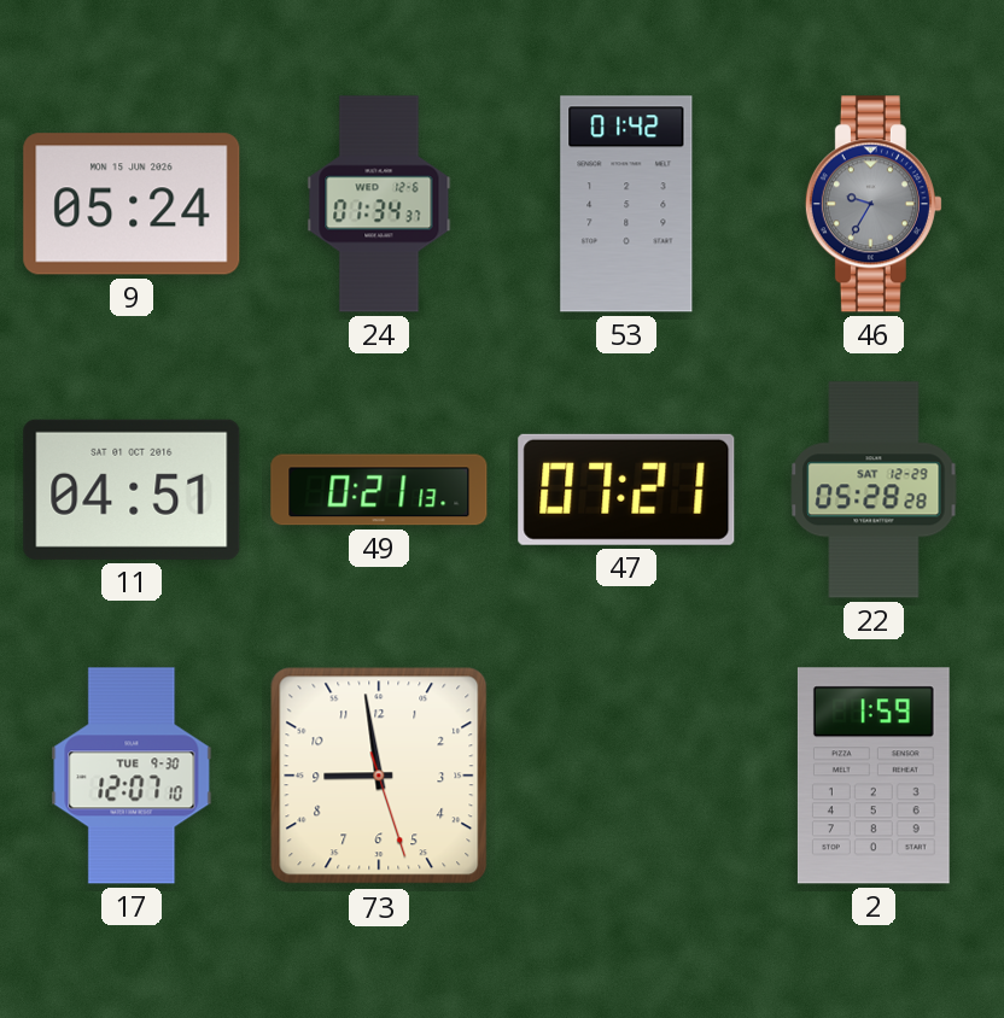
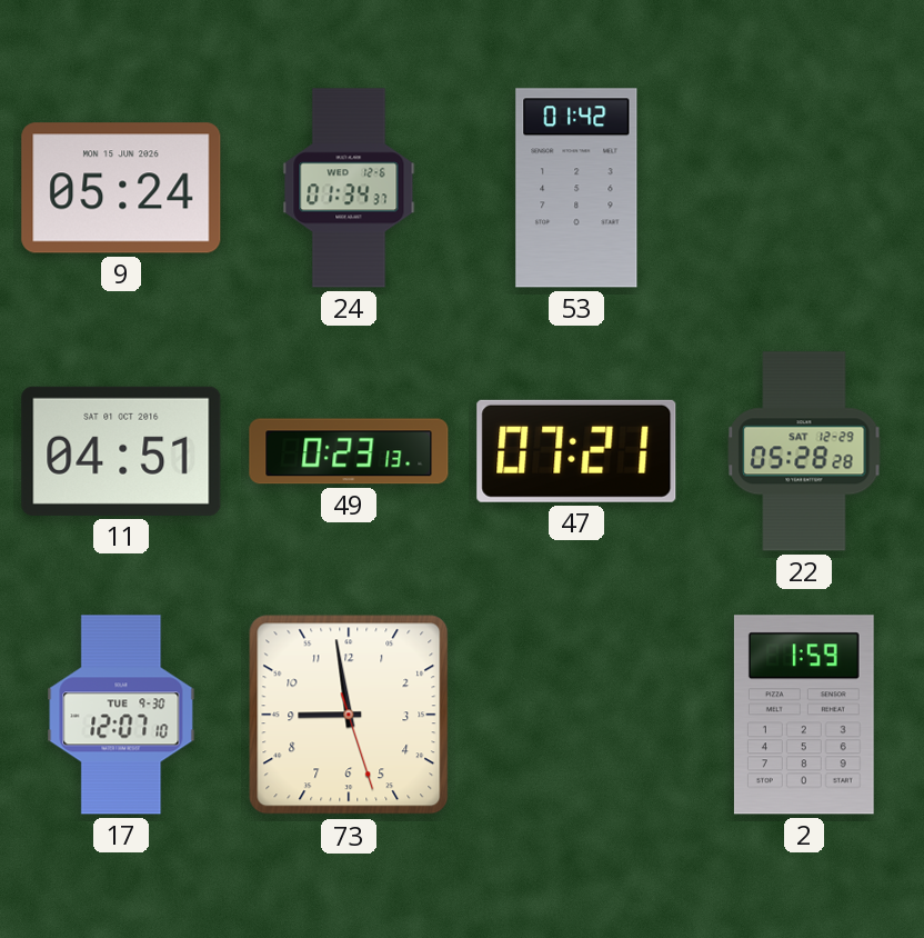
46: 9:35 -> none
49: 0:21 -> 0:23
